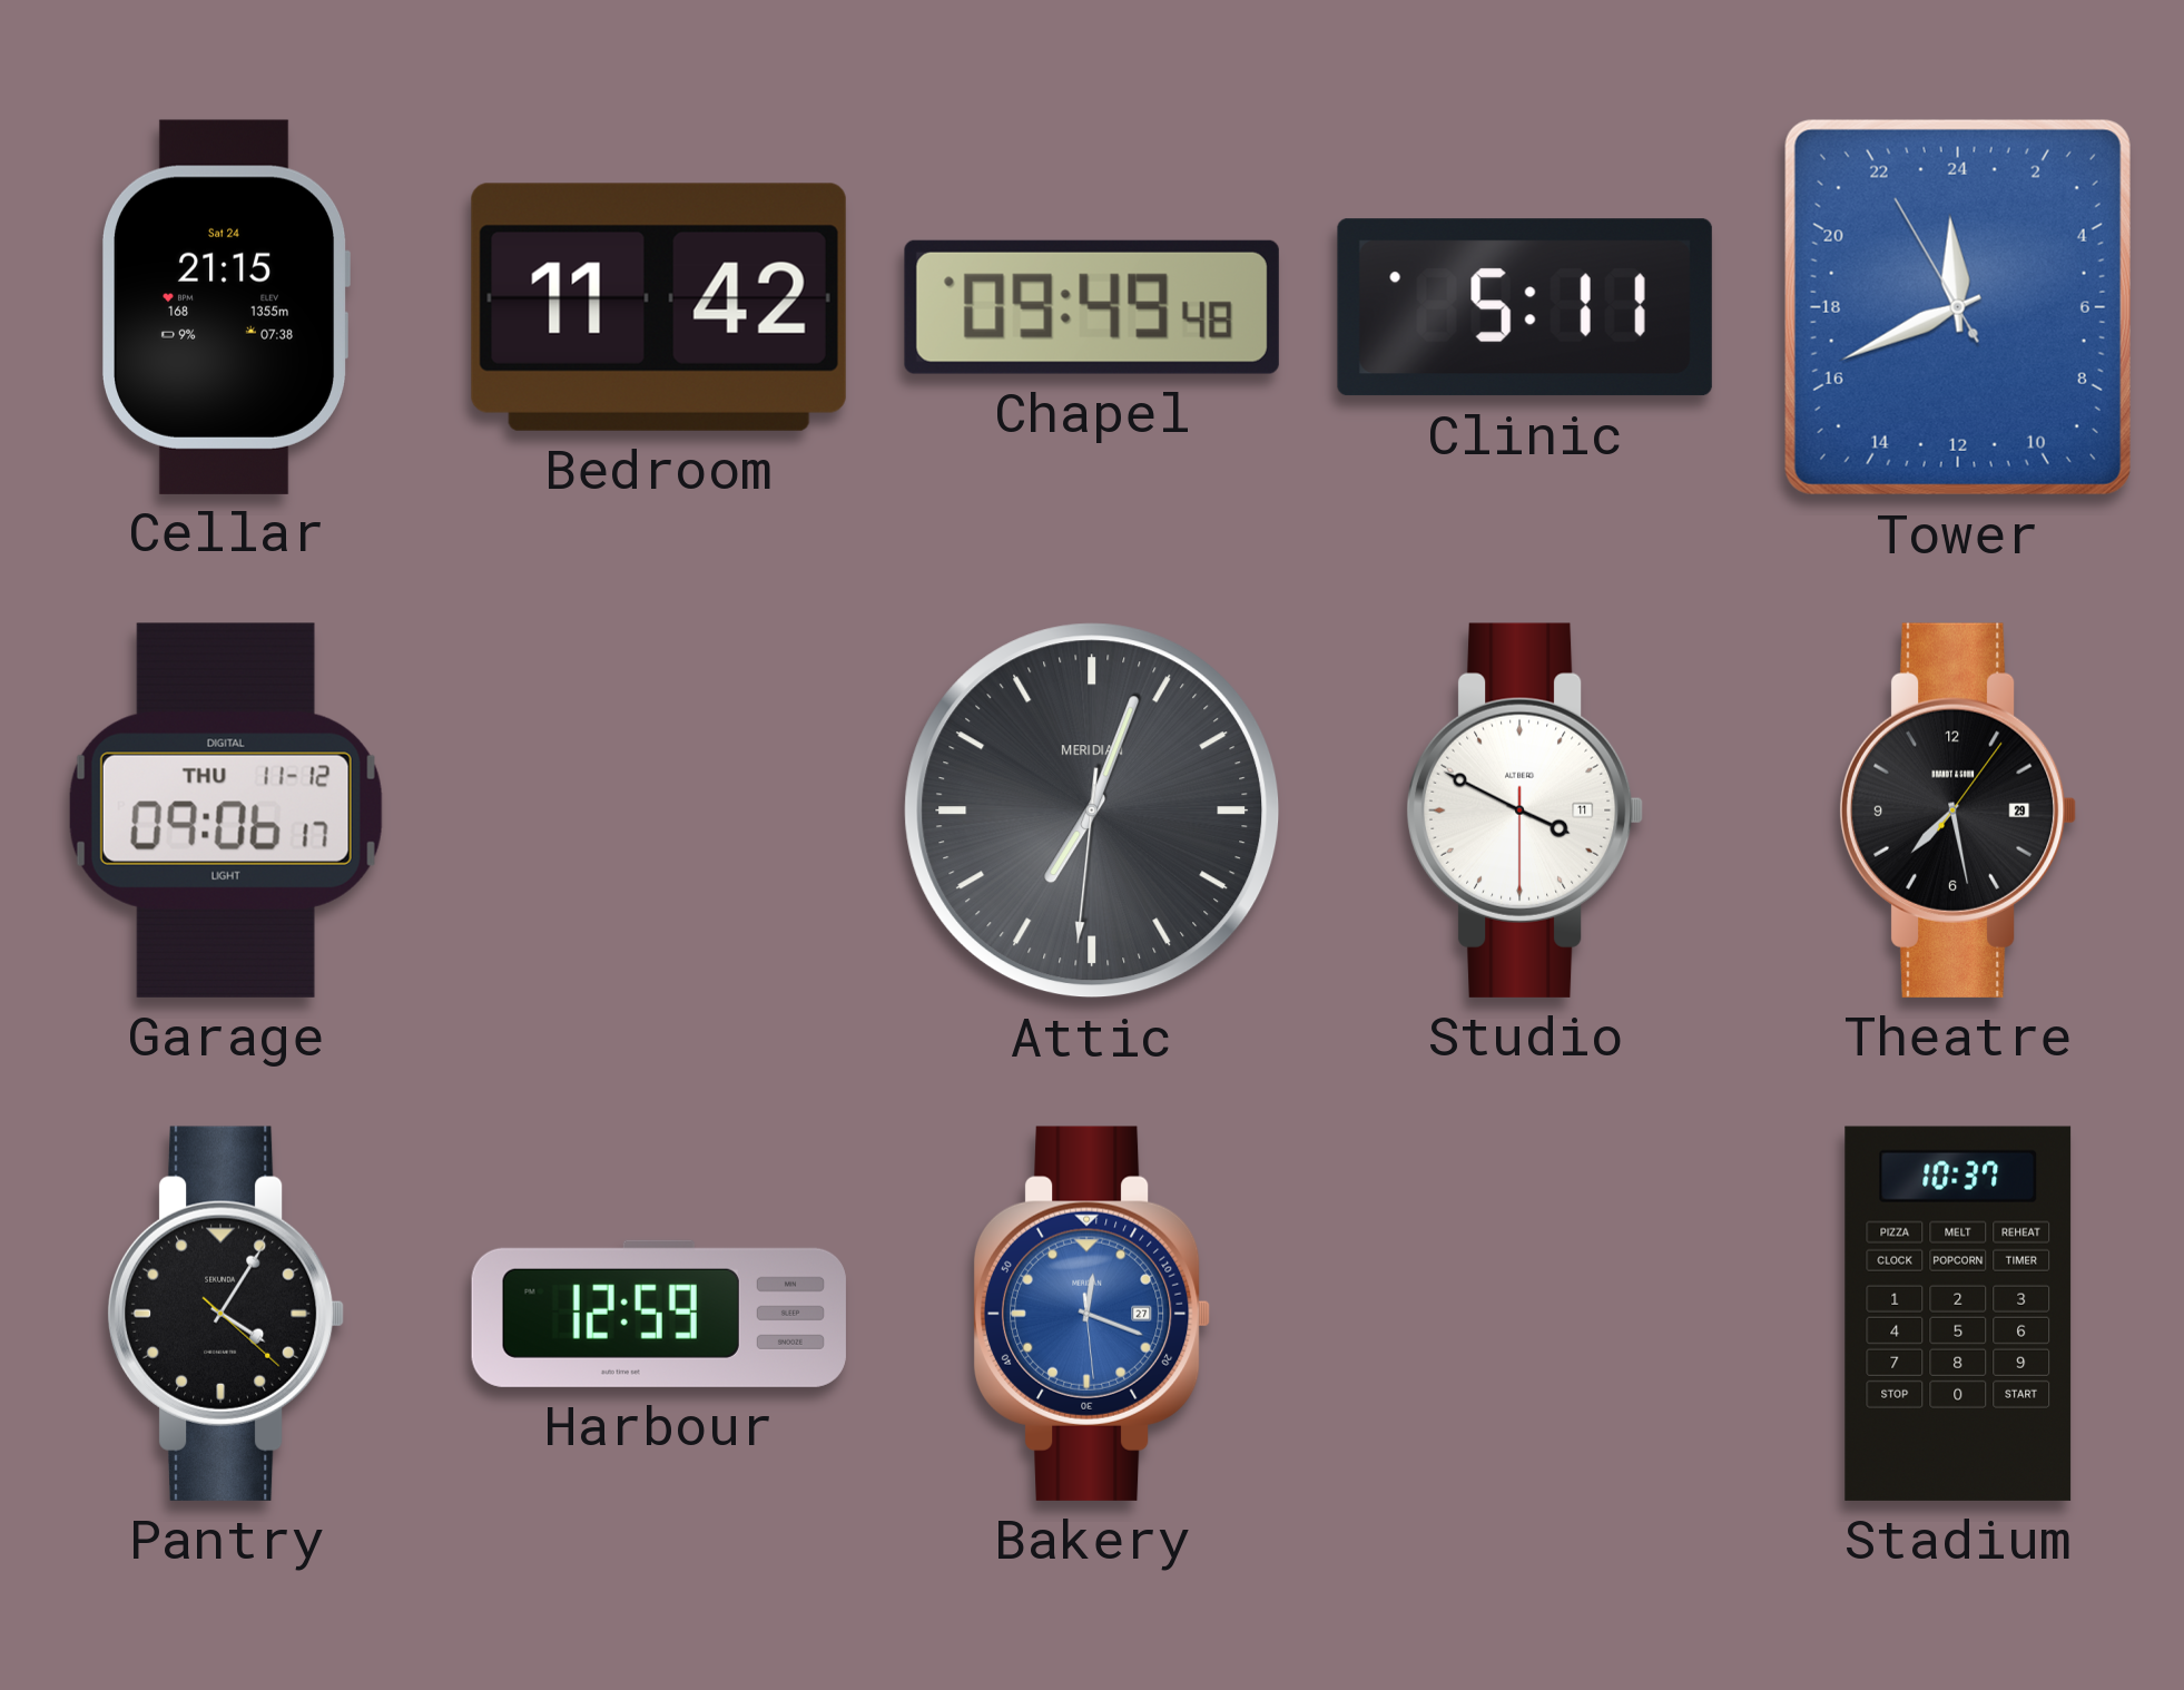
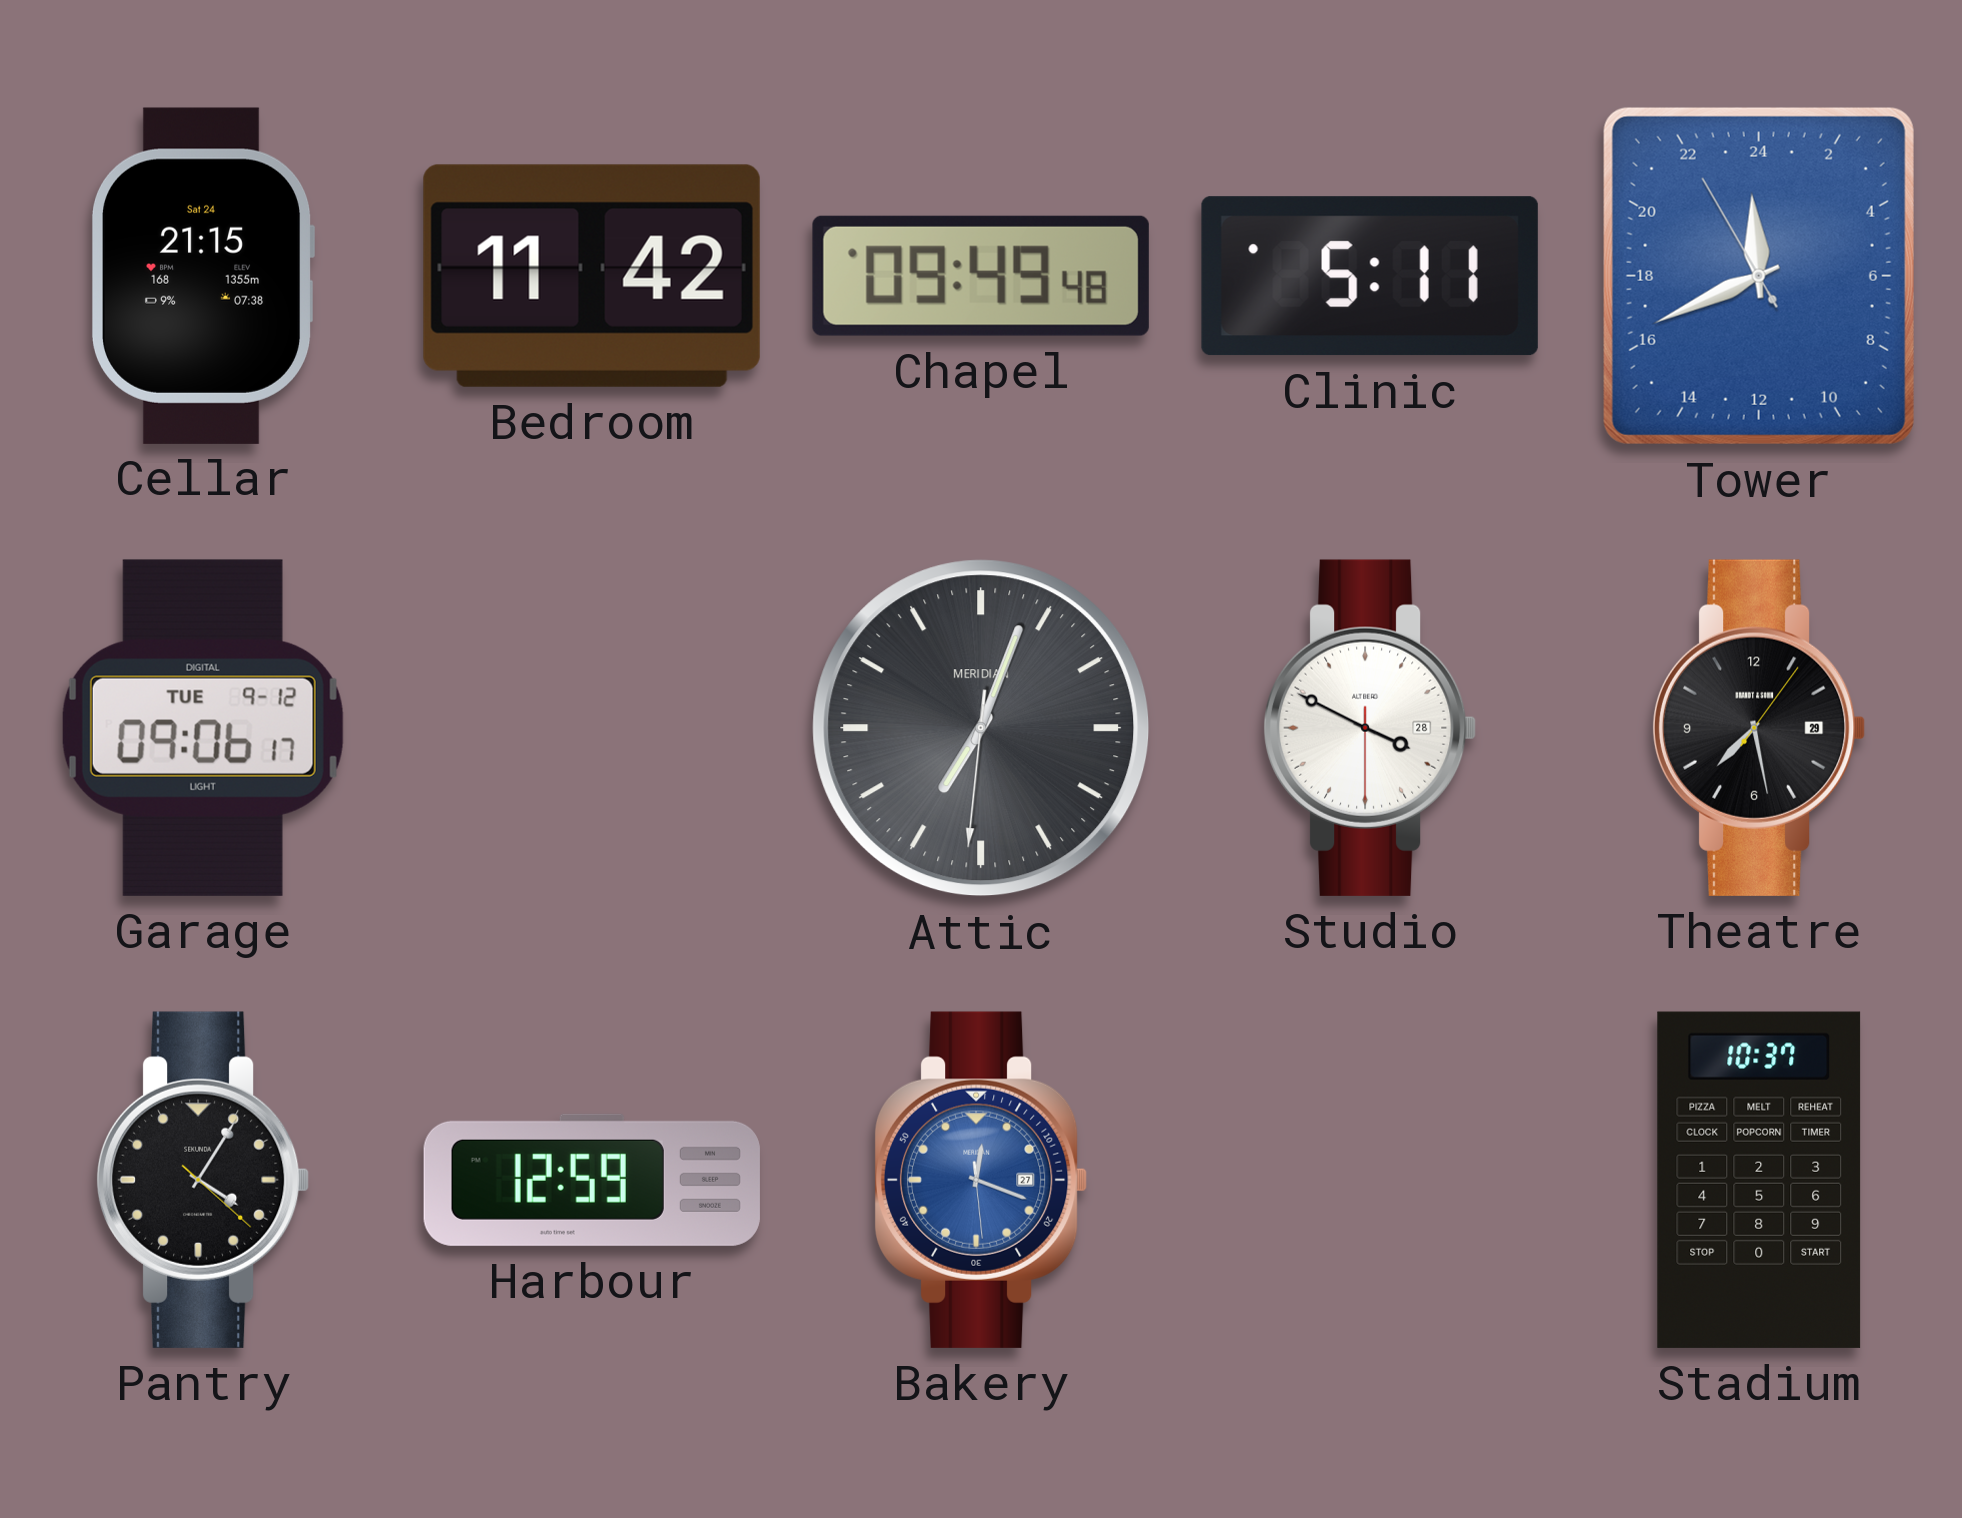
Garage date: THU 11-12 -> TUE 9-12
Studio date: 11 -> 28
